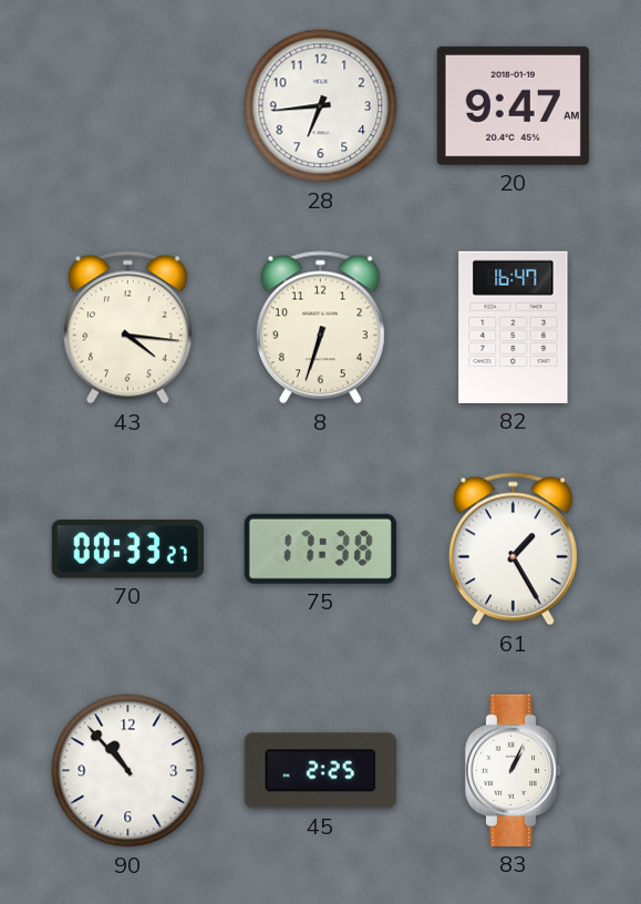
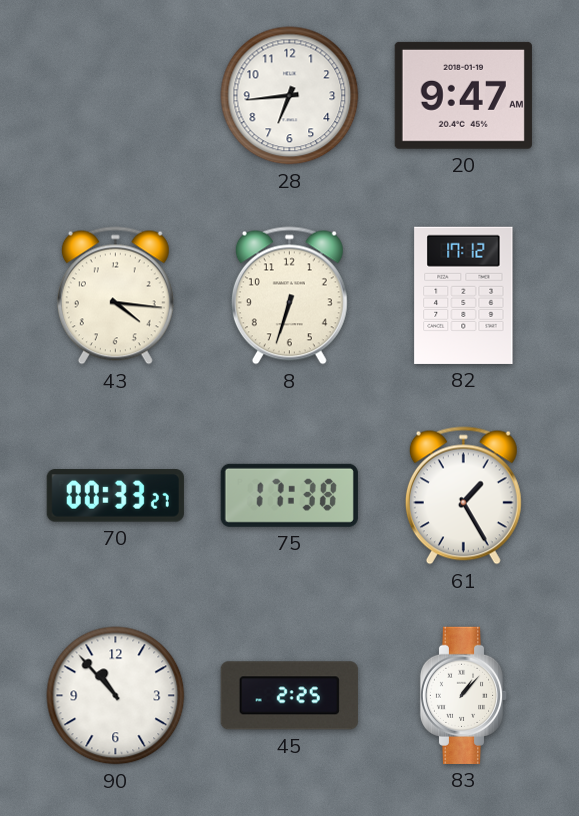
82: 16:47 -> 17:12
83: 1:04 -> 1:07
